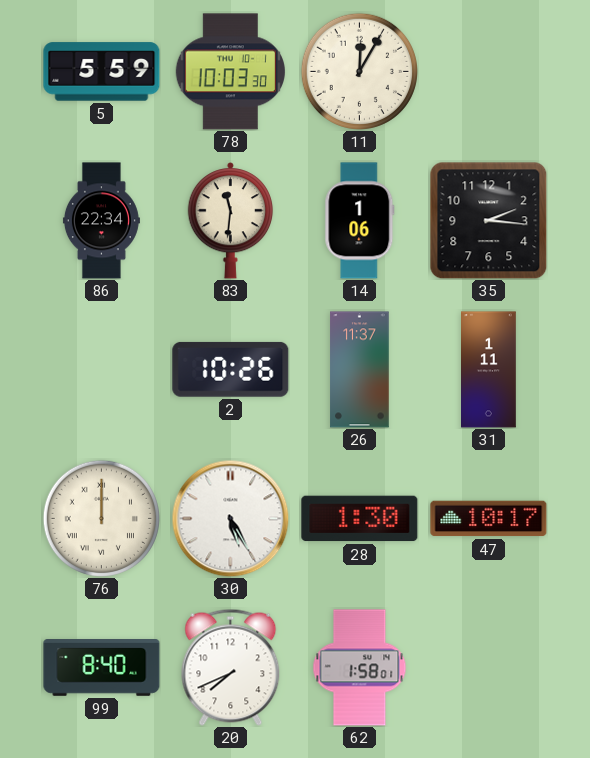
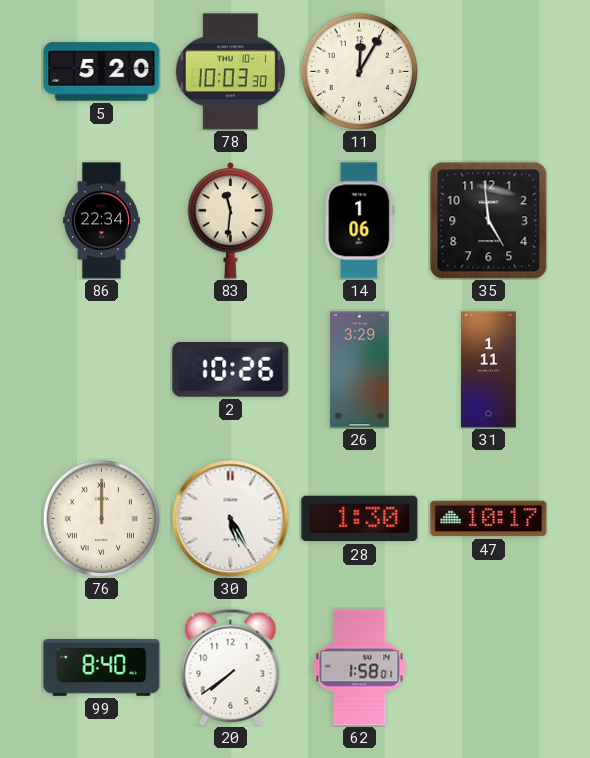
5: 5:59 -> 5:20
35: 2:16 -> 4:59
26: 11:37 -> 3:29
20: 7:41 -> 7:39
